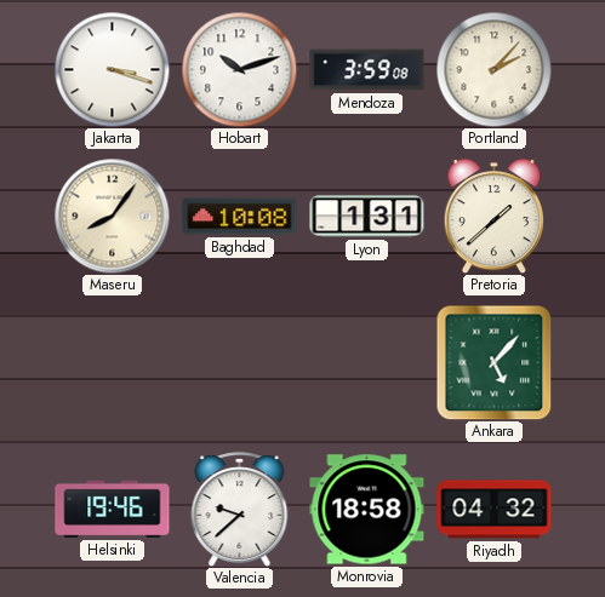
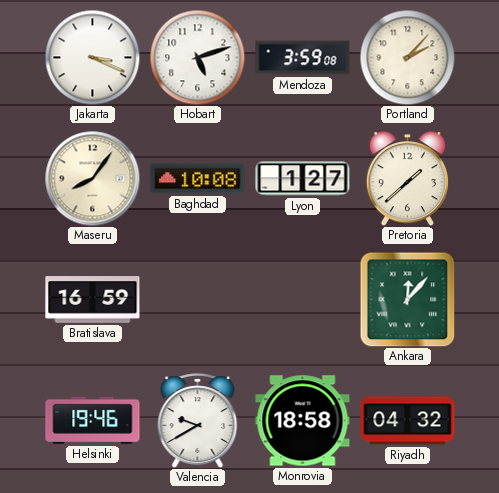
Jakarta: 3:18 -> 3:19
Hobart: 10:12 -> 5:12
Lyon: 1:31 -> 1:27
Bratislava: none -> 16:59
Ankara: 5:07 -> 12:07
Valencia: 9:38 -> 9:40
